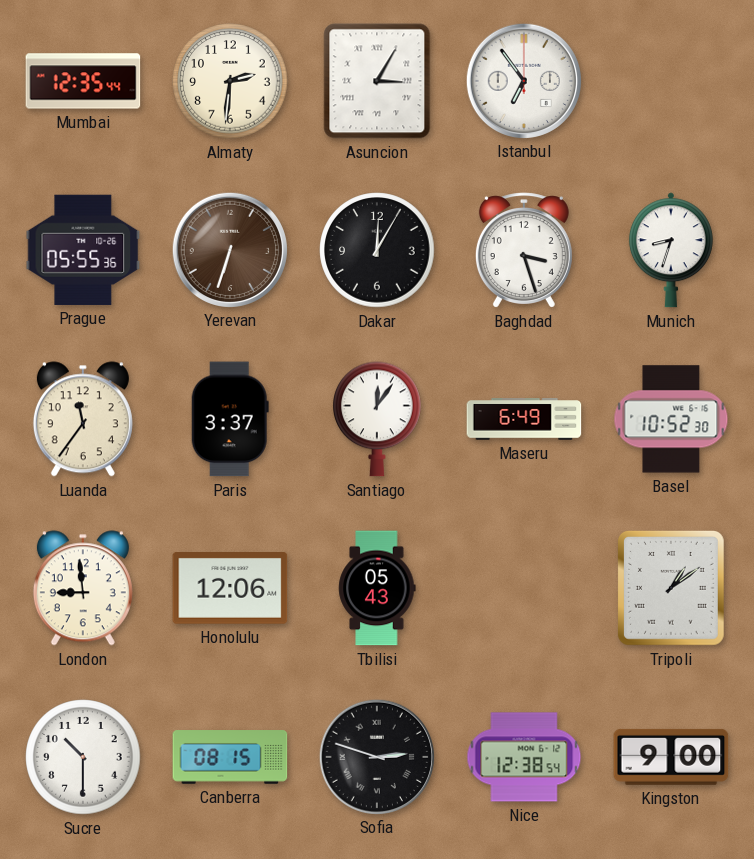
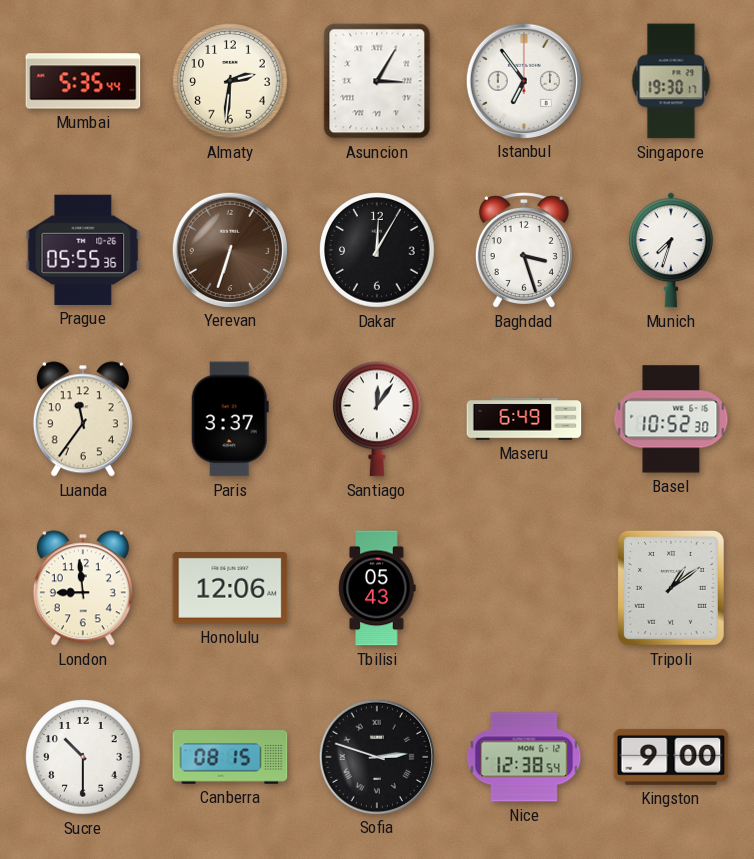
Mumbai: 12:35 -> 5:35
Singapore: none -> 19:30
Munich: 8:33 -> 7:33
